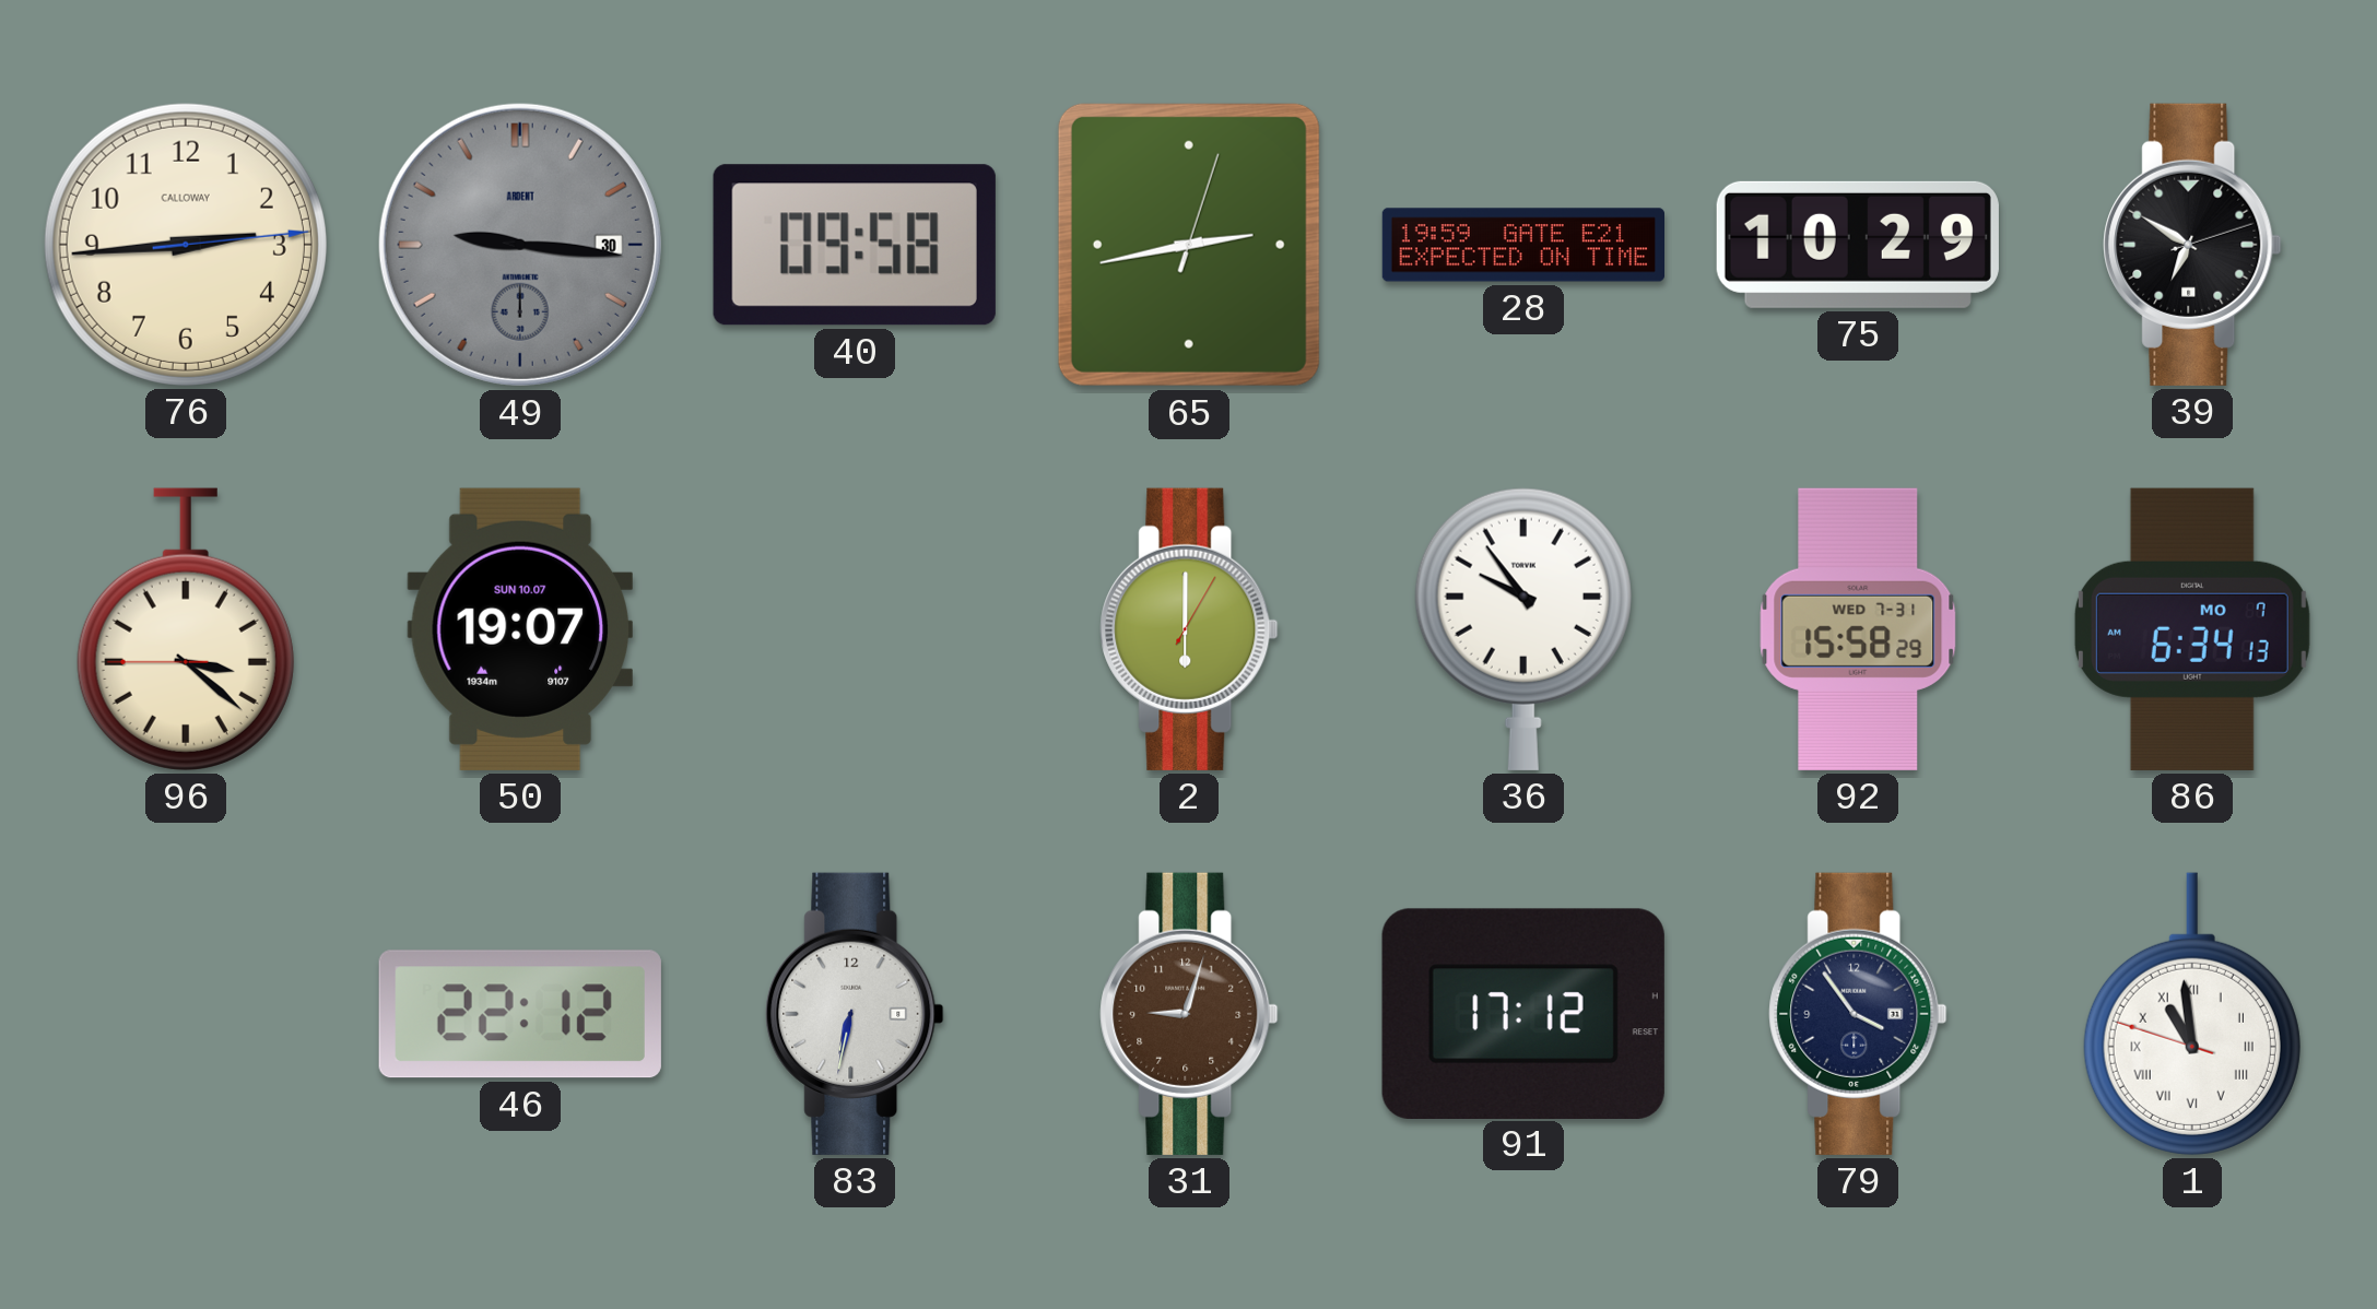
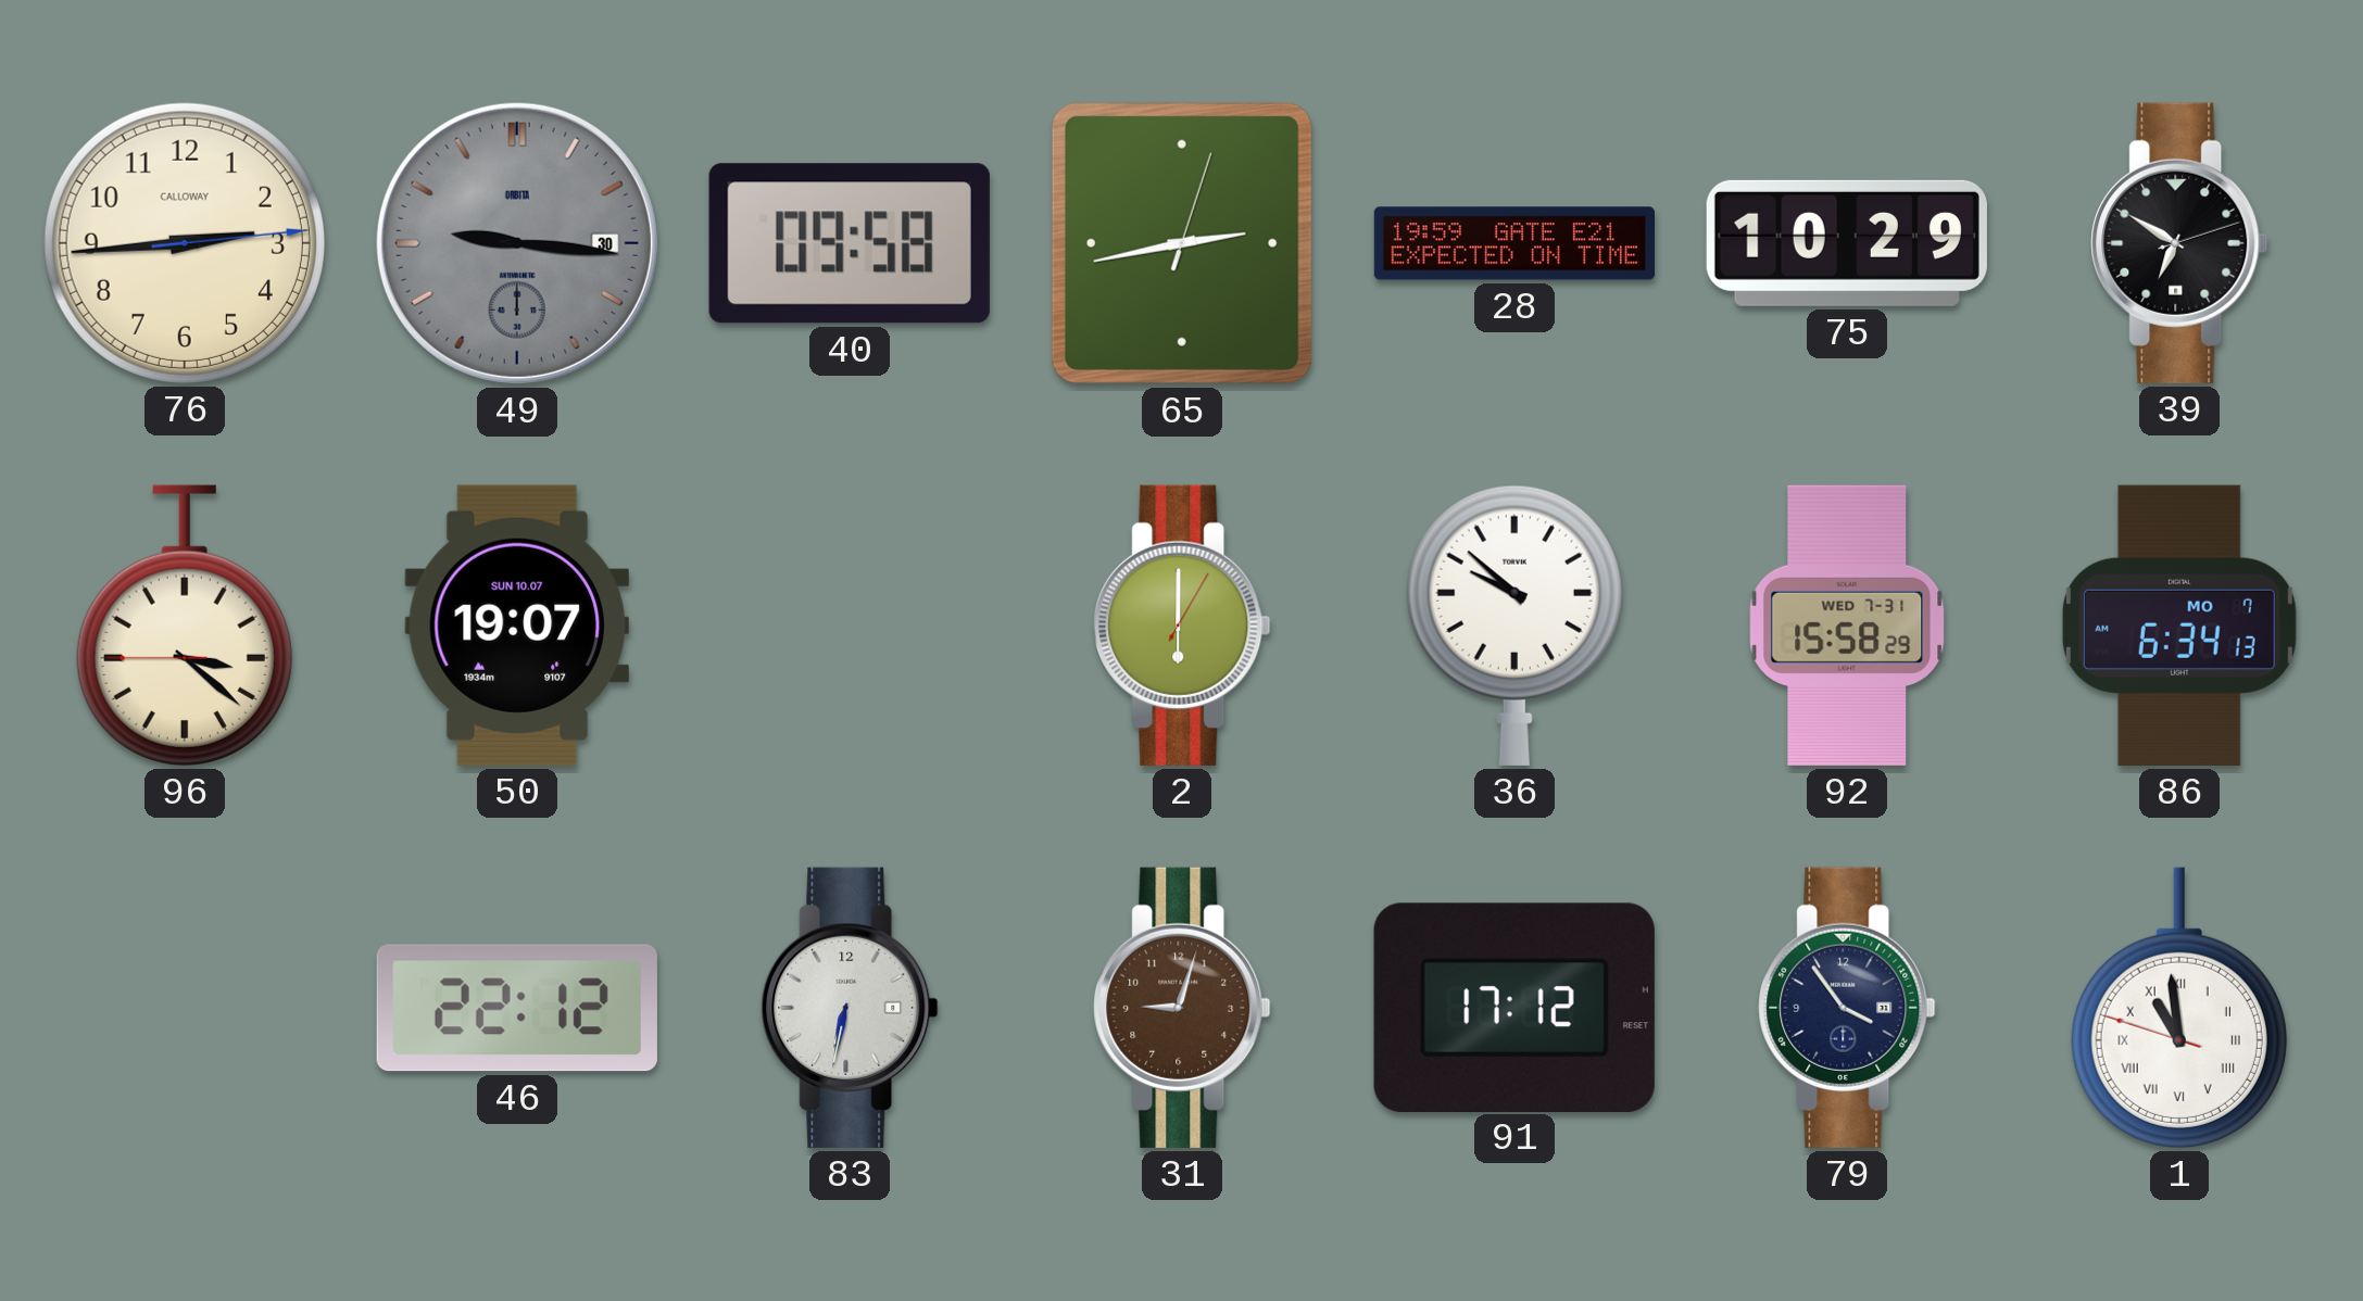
49 brand: ARDENT -> ORBITA
36: 9:54 -> 9:52
